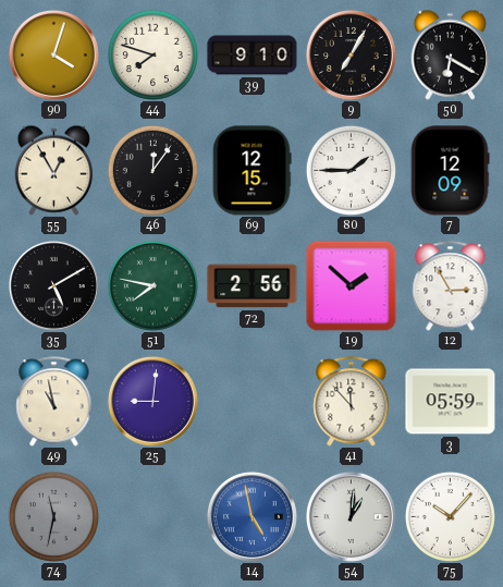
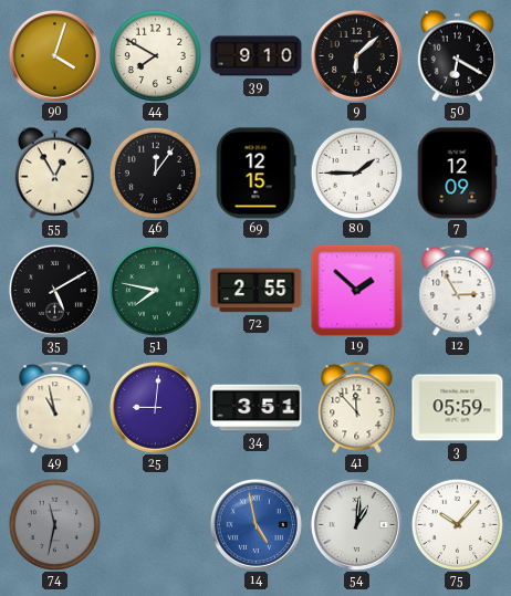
44: 7:48 -> 7:50
9: 7:05 -> 6:08
72: 2:56 -> 2:55
34: none -> 3:51
